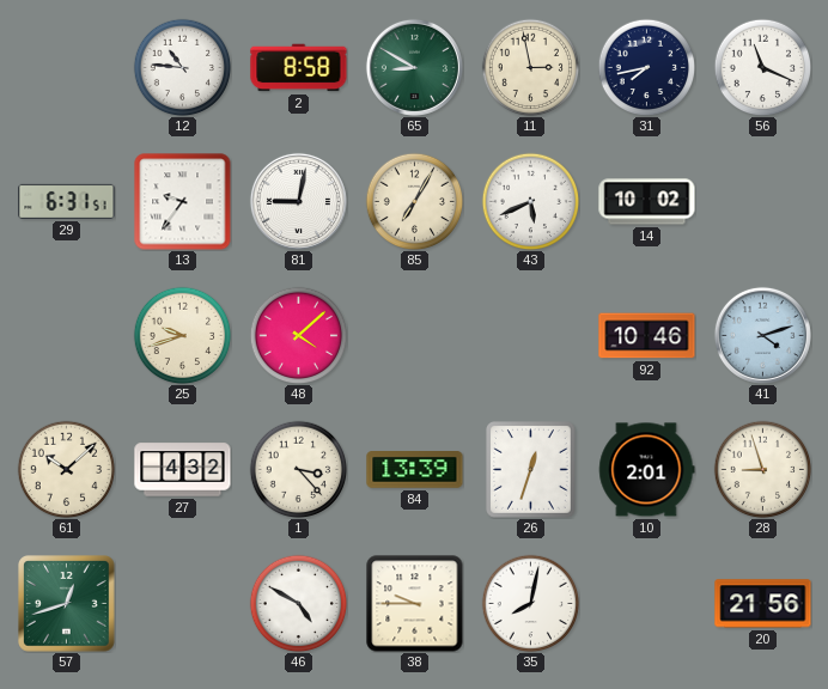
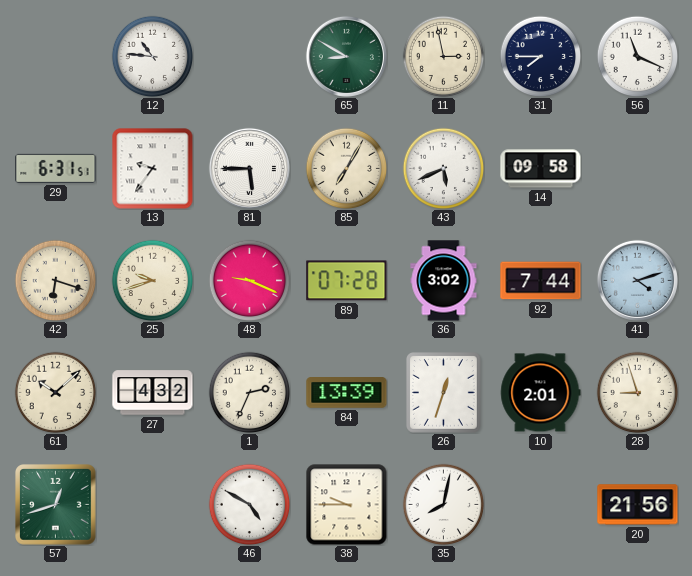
2: 8:58 -> none
31: 7:43 -> 7:45
81: 9:02 -> 5:45
14: 10:02 -> 09:58
42: none -> 6:18
48: 4:08 -> 9:19
89: none -> 07:28
36: none -> 3:02
92: 10:46 -> 7:44
1: 3:23 -> 2:34
